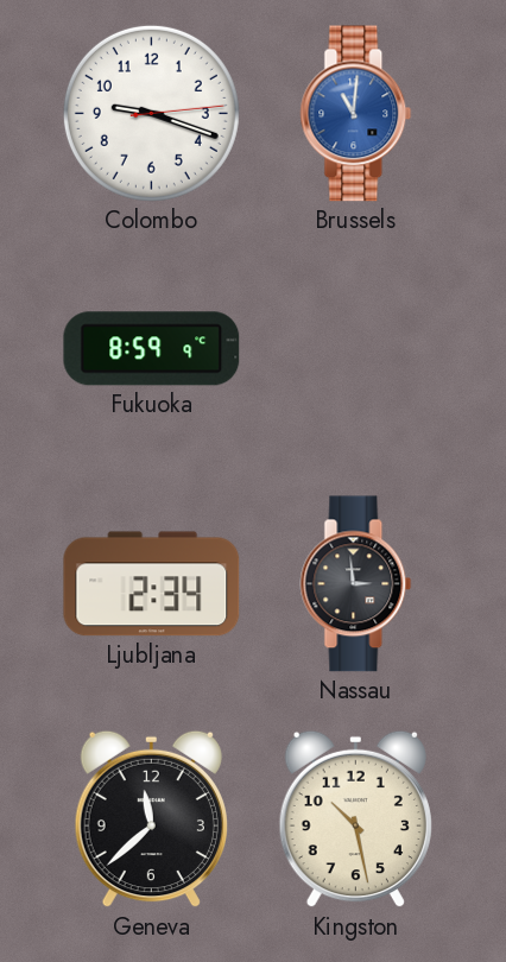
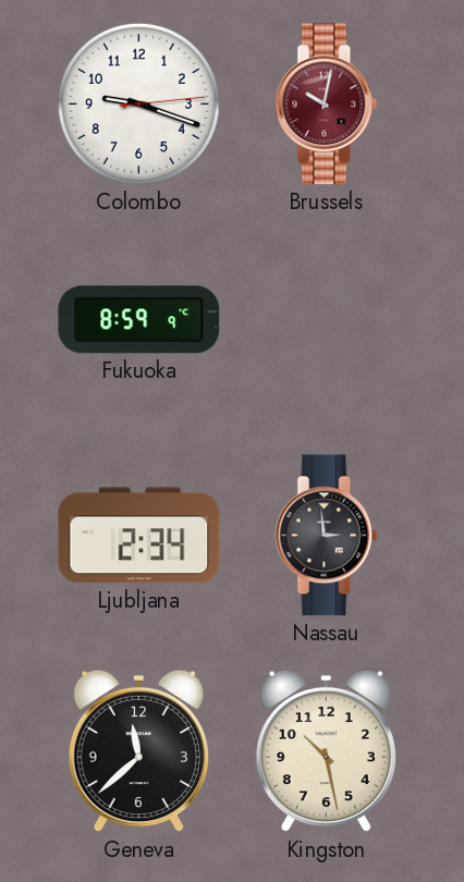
Brussels: 11:01 -> 10:02
Brussels dial: blue -> burgundy
